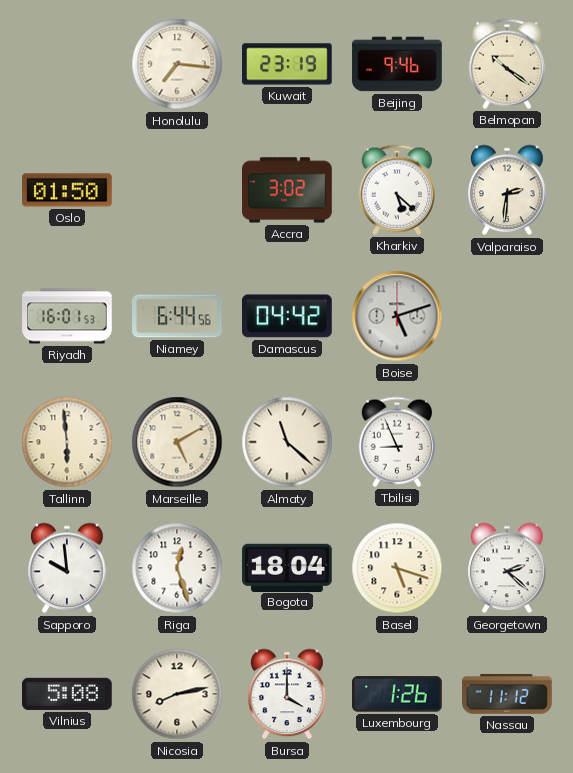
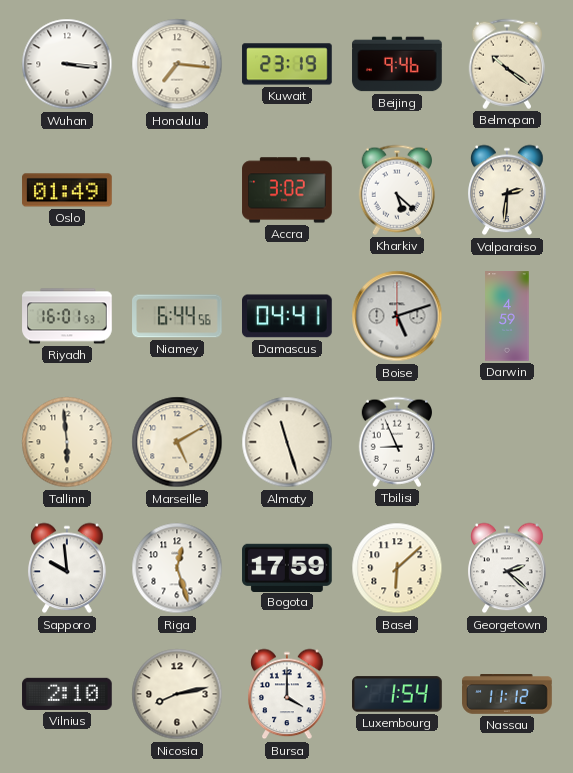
Wuhan: none -> 3:16
Oslo: 01:50 -> 01:49
Damascus: 04:42 -> 04:41
Darwin: none -> 4:59
Almaty: 11:22 -> 11:27
Bogota: 18:04 -> 17:59
Basel: 5:18 -> 6:08
Vilnius: 5:08 -> 2:10
Luxembourg: 1:26 -> 1:54
